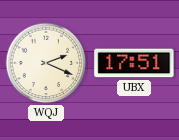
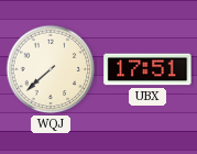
WQJ: 2:19 -> 7:38
